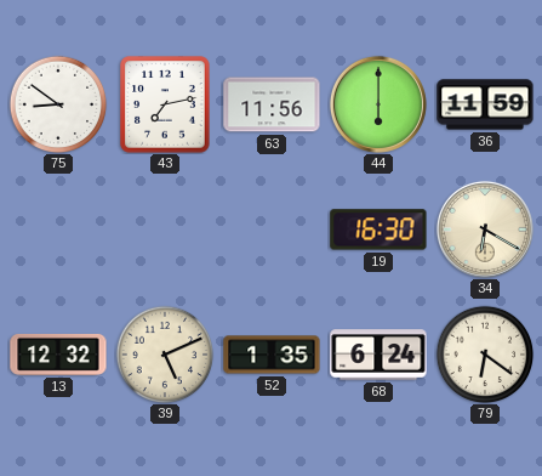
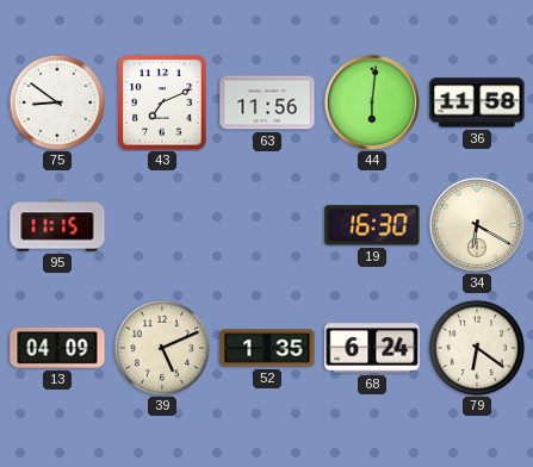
43: 7:13 -> 7:11
44: 6:00 -> 6:01
36: 11:59 -> 11:58
95: none -> 11:15
13: 12:32 -> 04:09
